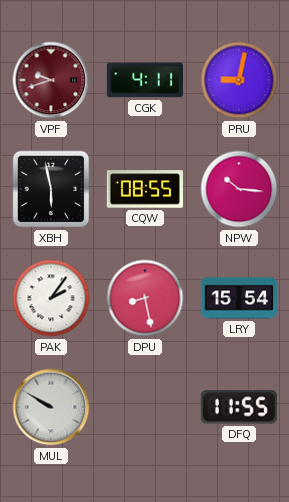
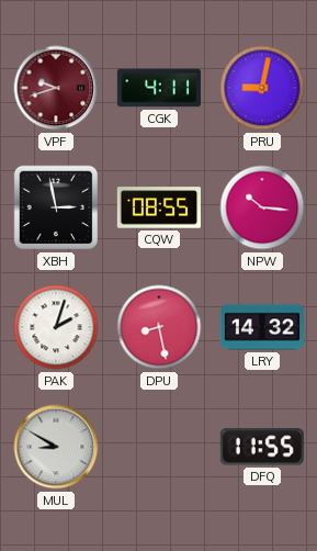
XBH: 5:58 -> 2:58
PAK: 2:06 -> 2:03
LRY: 15:54 -> 14:32
MUL: 9:50 -> 8:50
